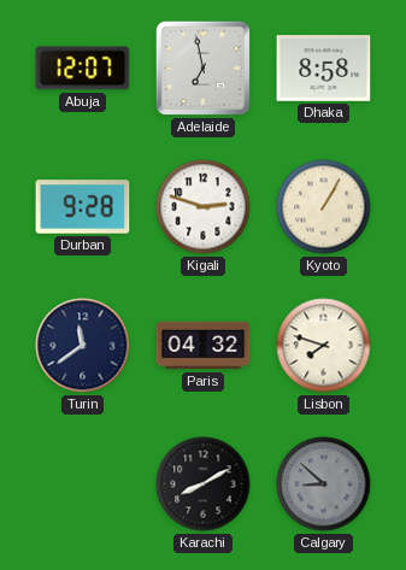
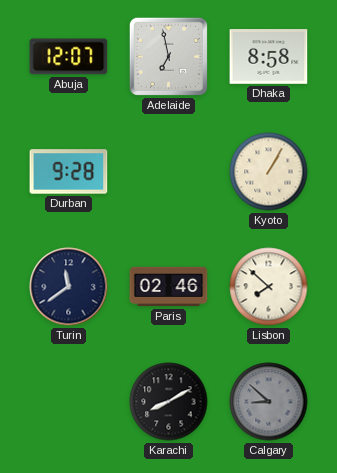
Kigali: 2:48 -> none
Paris: 04:32 -> 02:46
Lisbon: 7:48 -> 7:52
